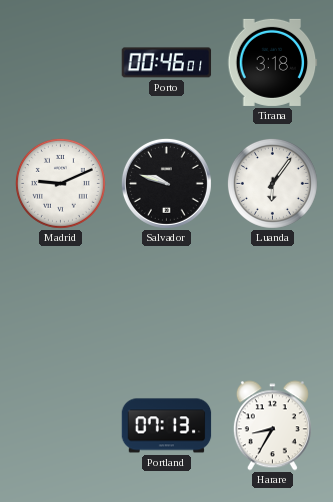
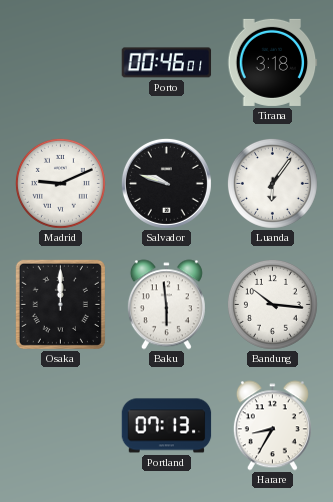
Osaka: none -> 12:00
Baku: none -> 5:59
Bandung: none -> 10:16
